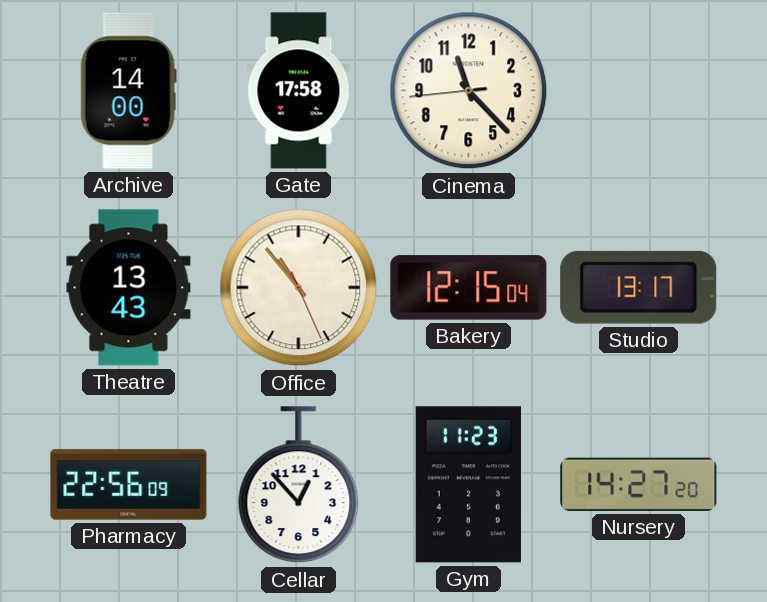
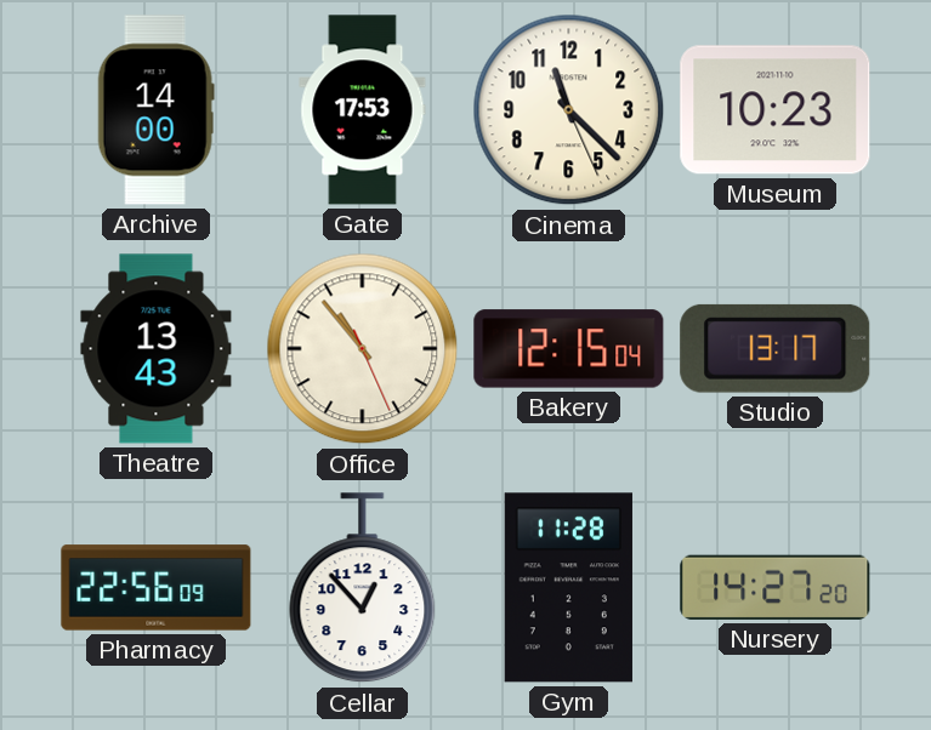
Gate: 17:58 -> 17:53
Cinema: 11:22:44 -> 11:22:26
Museum: none -> 10:23
Gym: 11:23 -> 11:28
